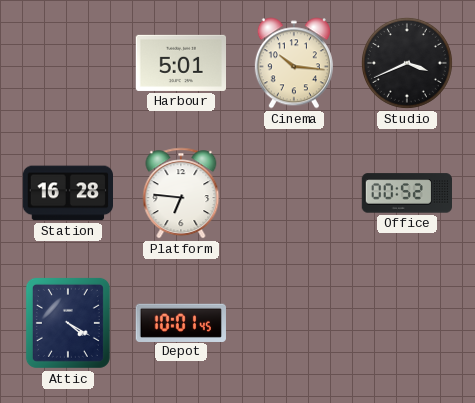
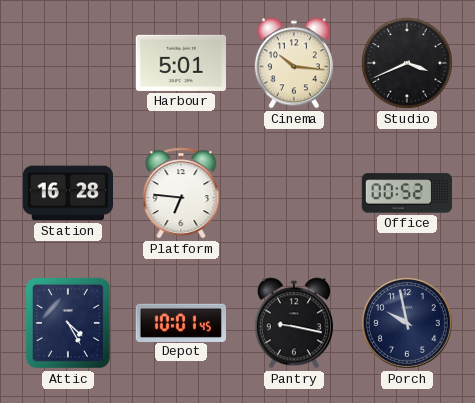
Attic: 4:20 -> 4:25
Pantry: none -> 9:17
Porch: none -> 9:58
